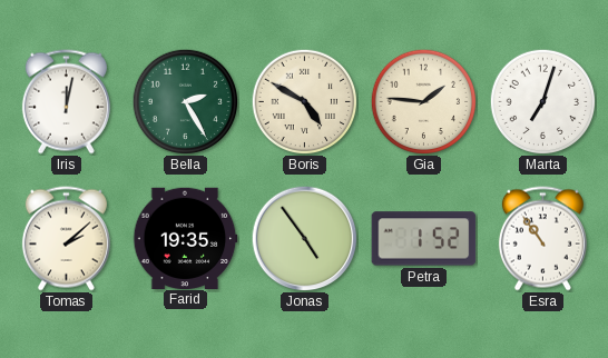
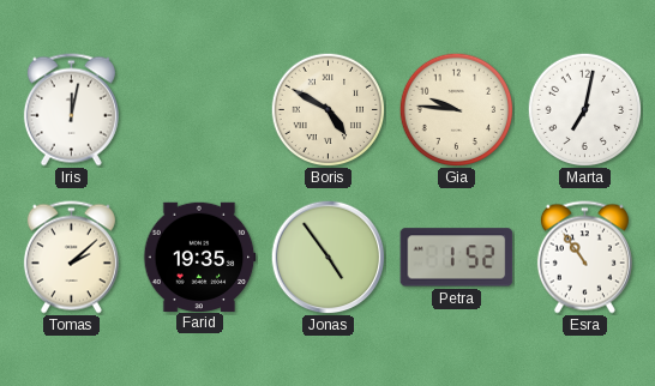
Bella: 2:25 -> none
Gia: 1:46 -> 9:46
Marta: 7:03 -> 7:02
